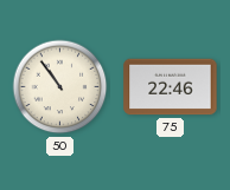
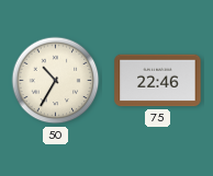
50: 10:54 -> 10:35
